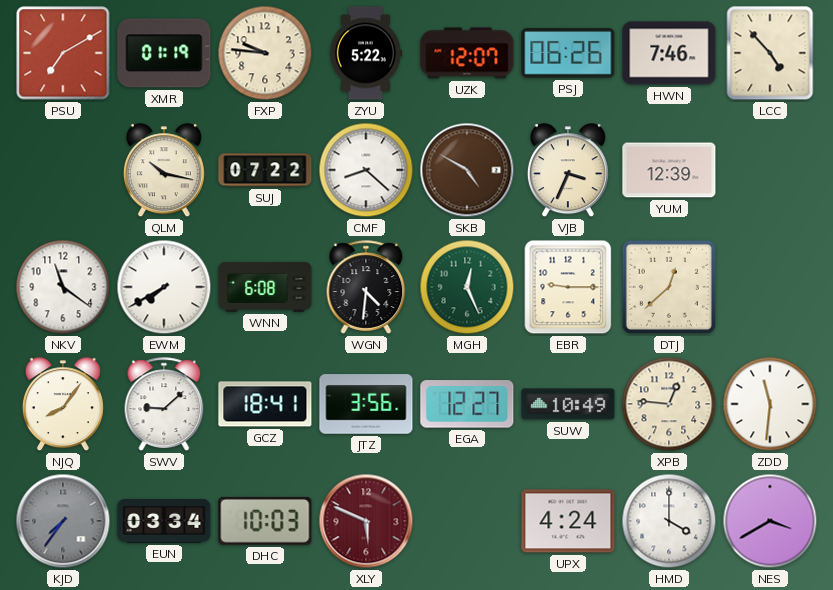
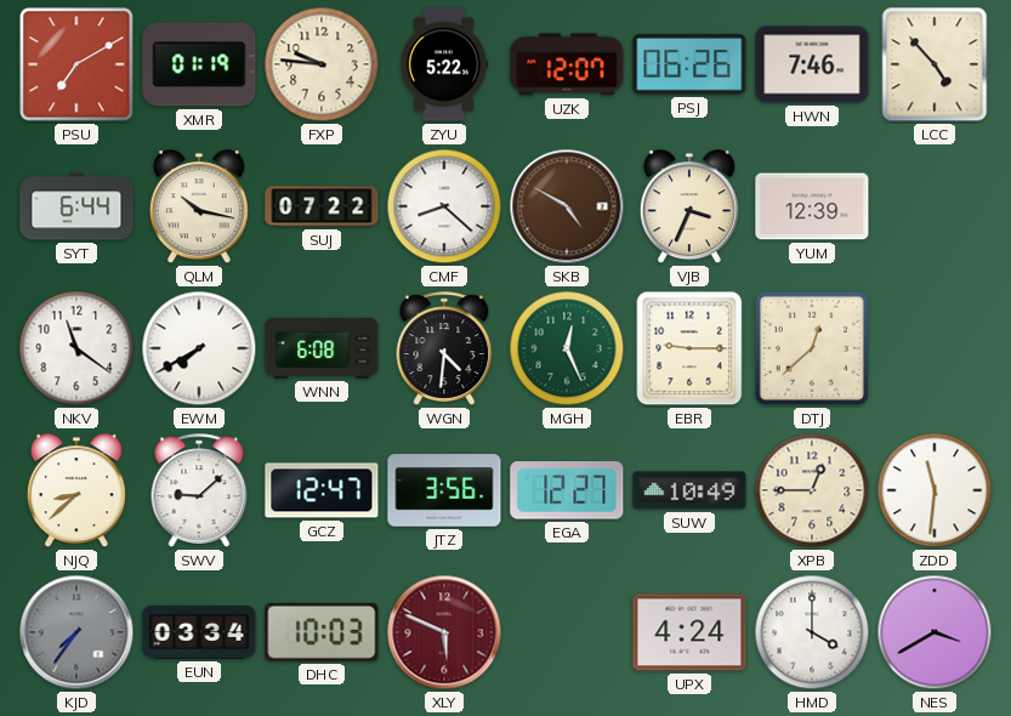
SYT: none -> 6:44
NJQ: 8:06 -> 8:38
GCZ: 18:41 -> 12:47
XPB: 12:46 -> 12:45
